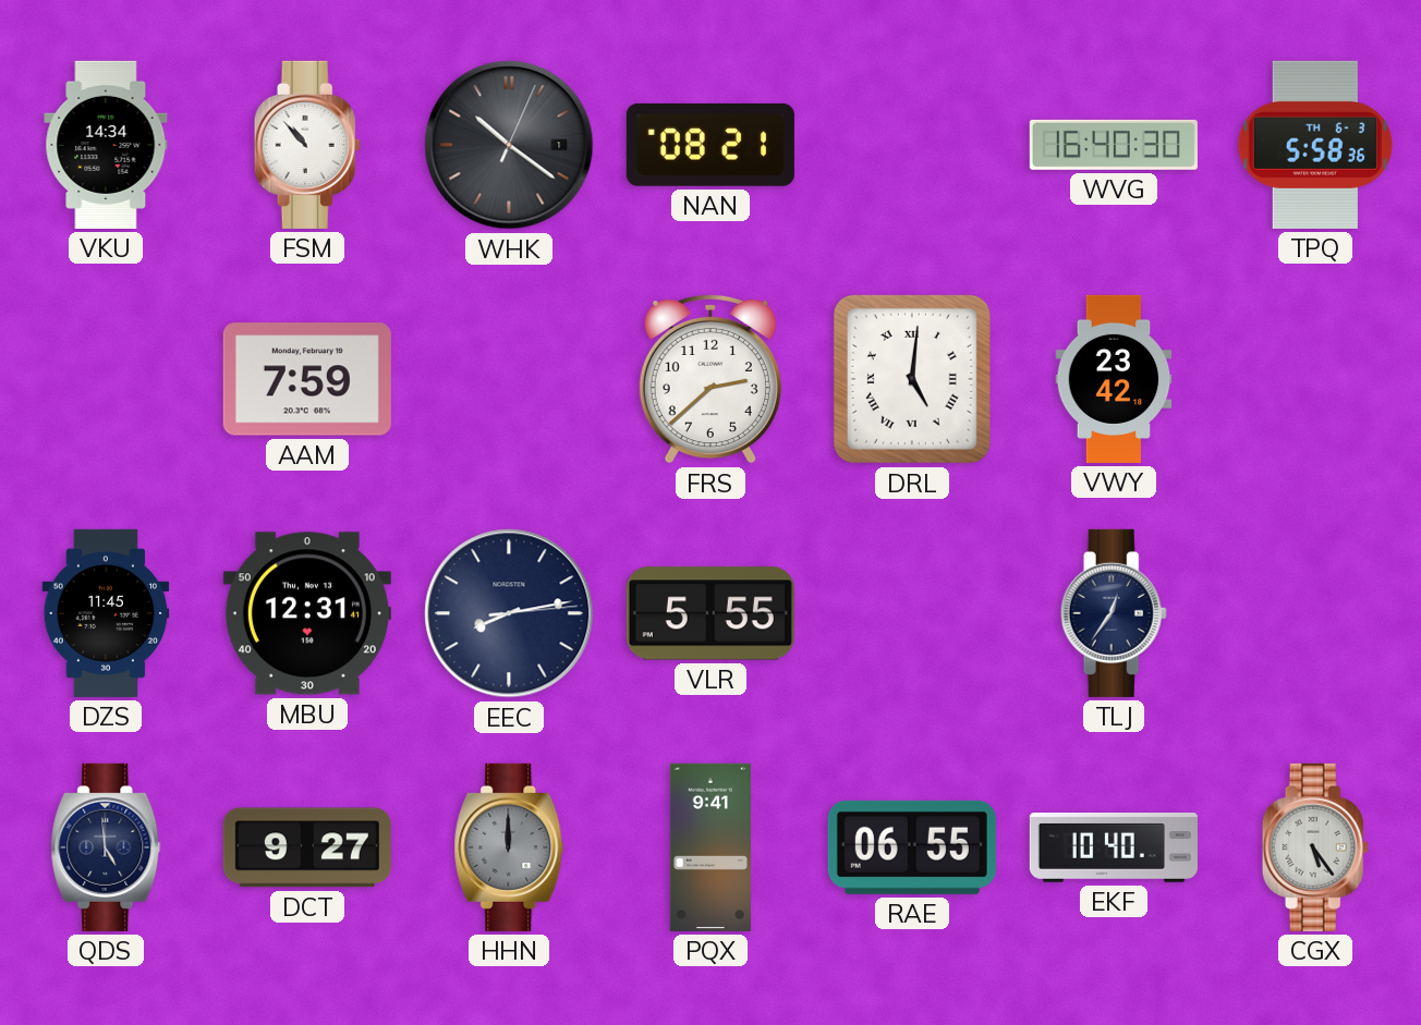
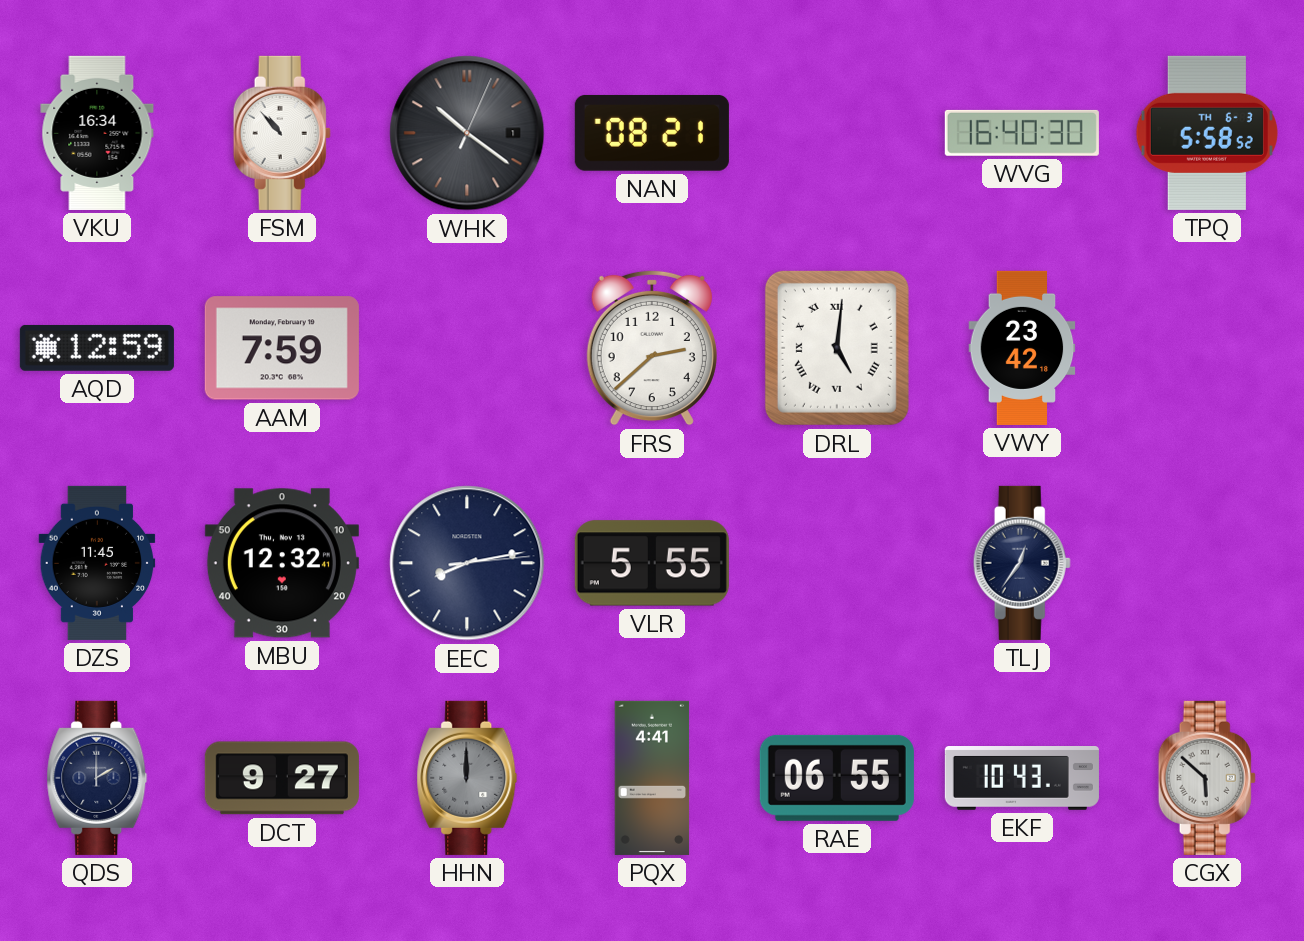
VKU: 14:34 -> 16:34
TPQ: 5:58:36 -> 5:58:52
AQD: none -> 12:59
MBU: 12:31 -> 12:32
QDS: 4:59 -> 2:00
PQX: 9:41 -> 4:41
EKF: 10:40 -> 10:43
CGX: 5:24 -> 5:52
